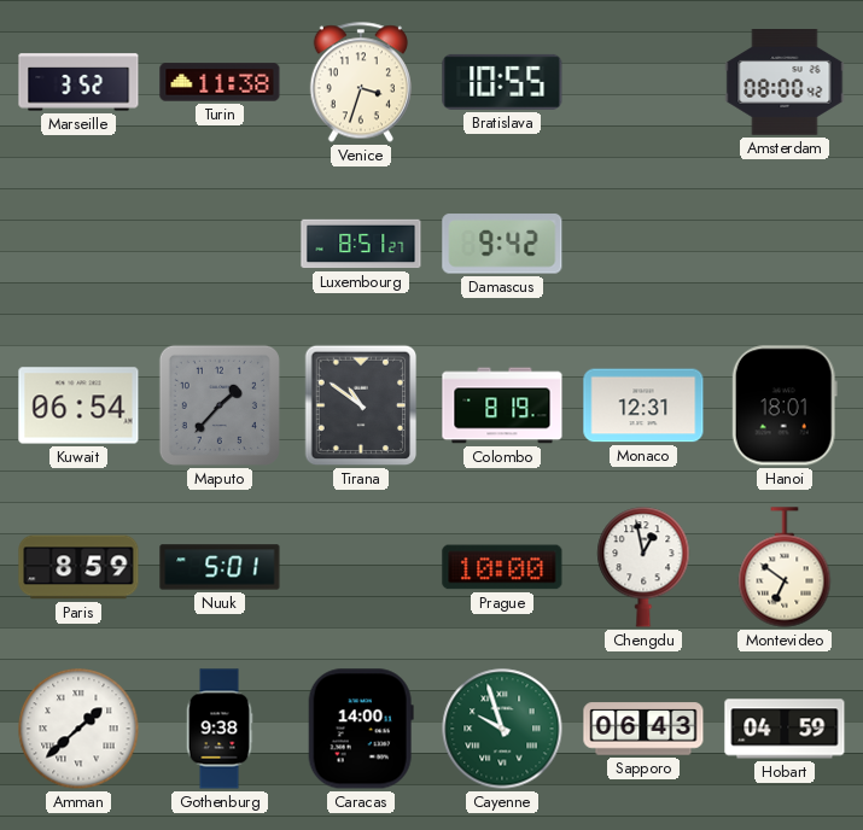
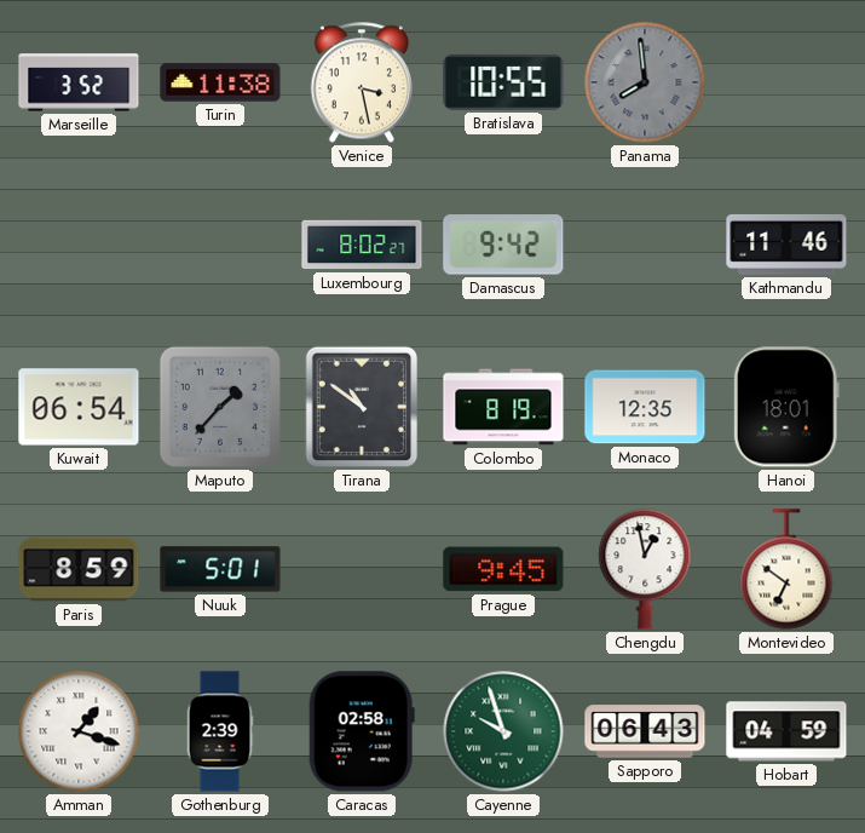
Venice: 3:33 -> 3:28
Panama: none -> 7:59
Amsterdam: 08:00 -> none
Luxembourg: 8:51 -> 8:02
Kathmandu: none -> 11:46
Monaco: 12:31 -> 12:35
Prague: 10:00 -> 9:45
Amman: 1:38 -> 1:18
Gothenburg: 9:38 -> 2:39
Caracas: 14:00 -> 02:58
